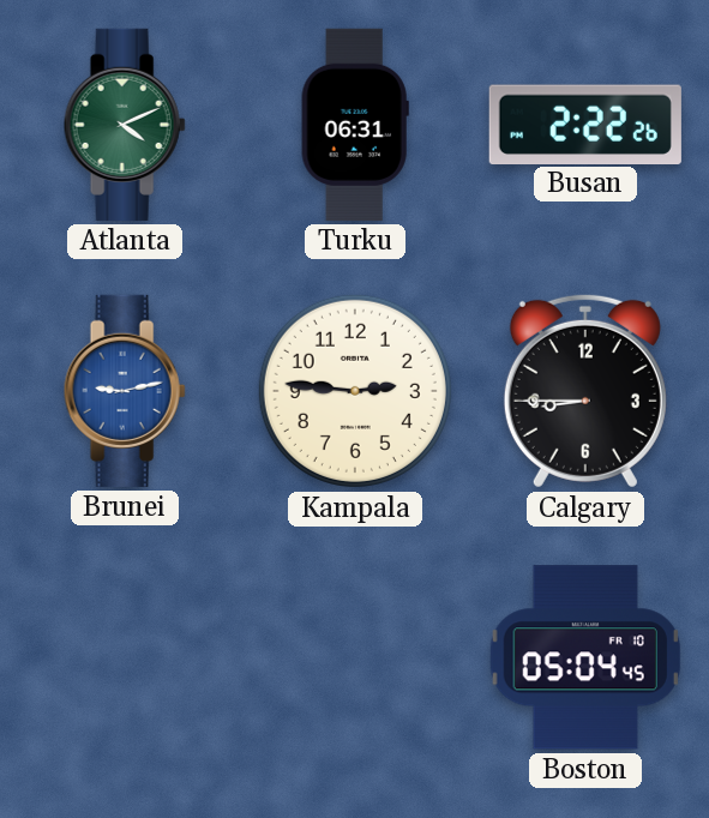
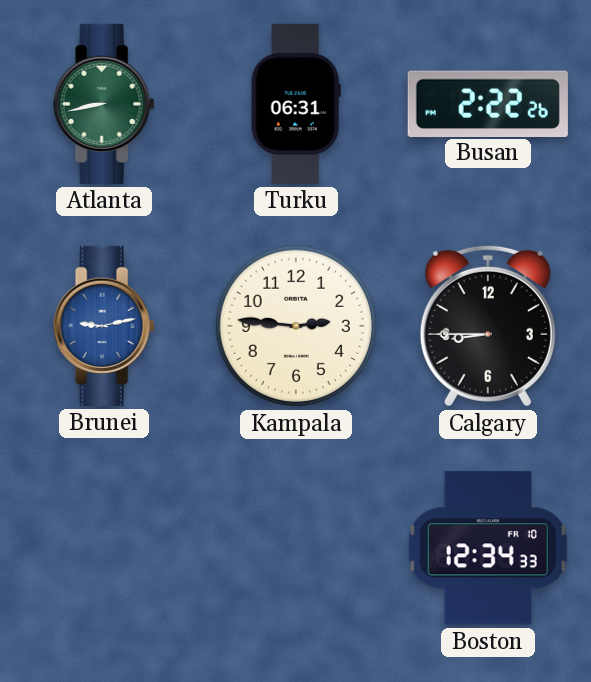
Atlanta: 4:11 -> 8:43
Boston: 05:04 -> 12:34
